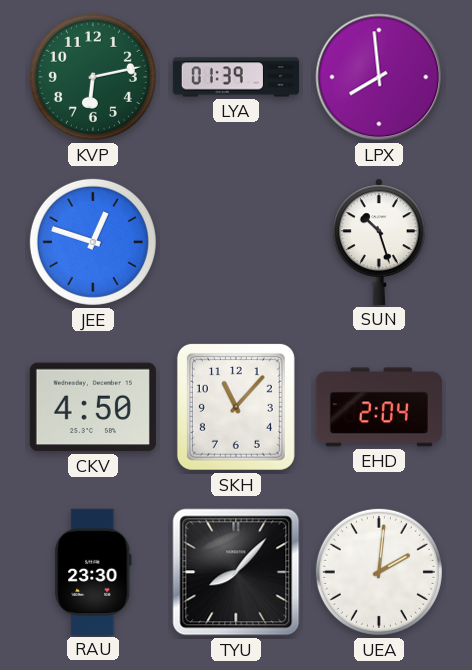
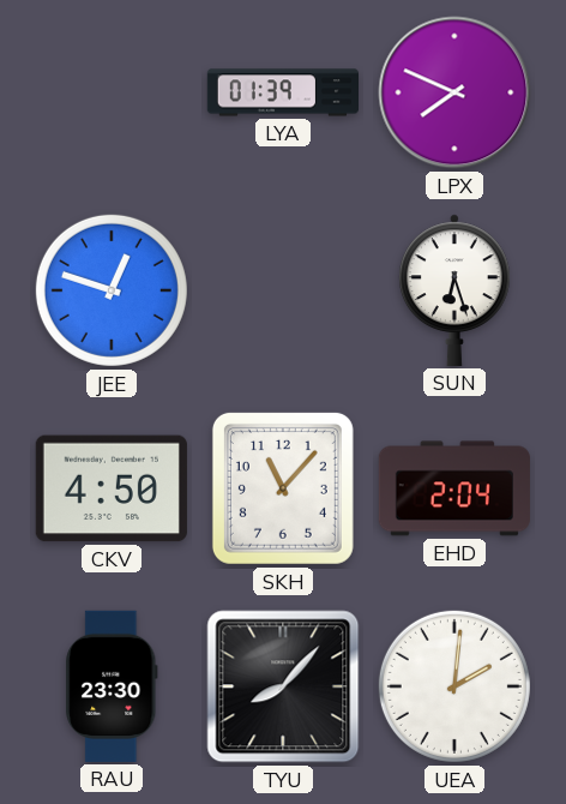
KVP: 6:13 -> none
LPX: 7:59 -> 7:49
SUN: 10:27 -> 6:27
